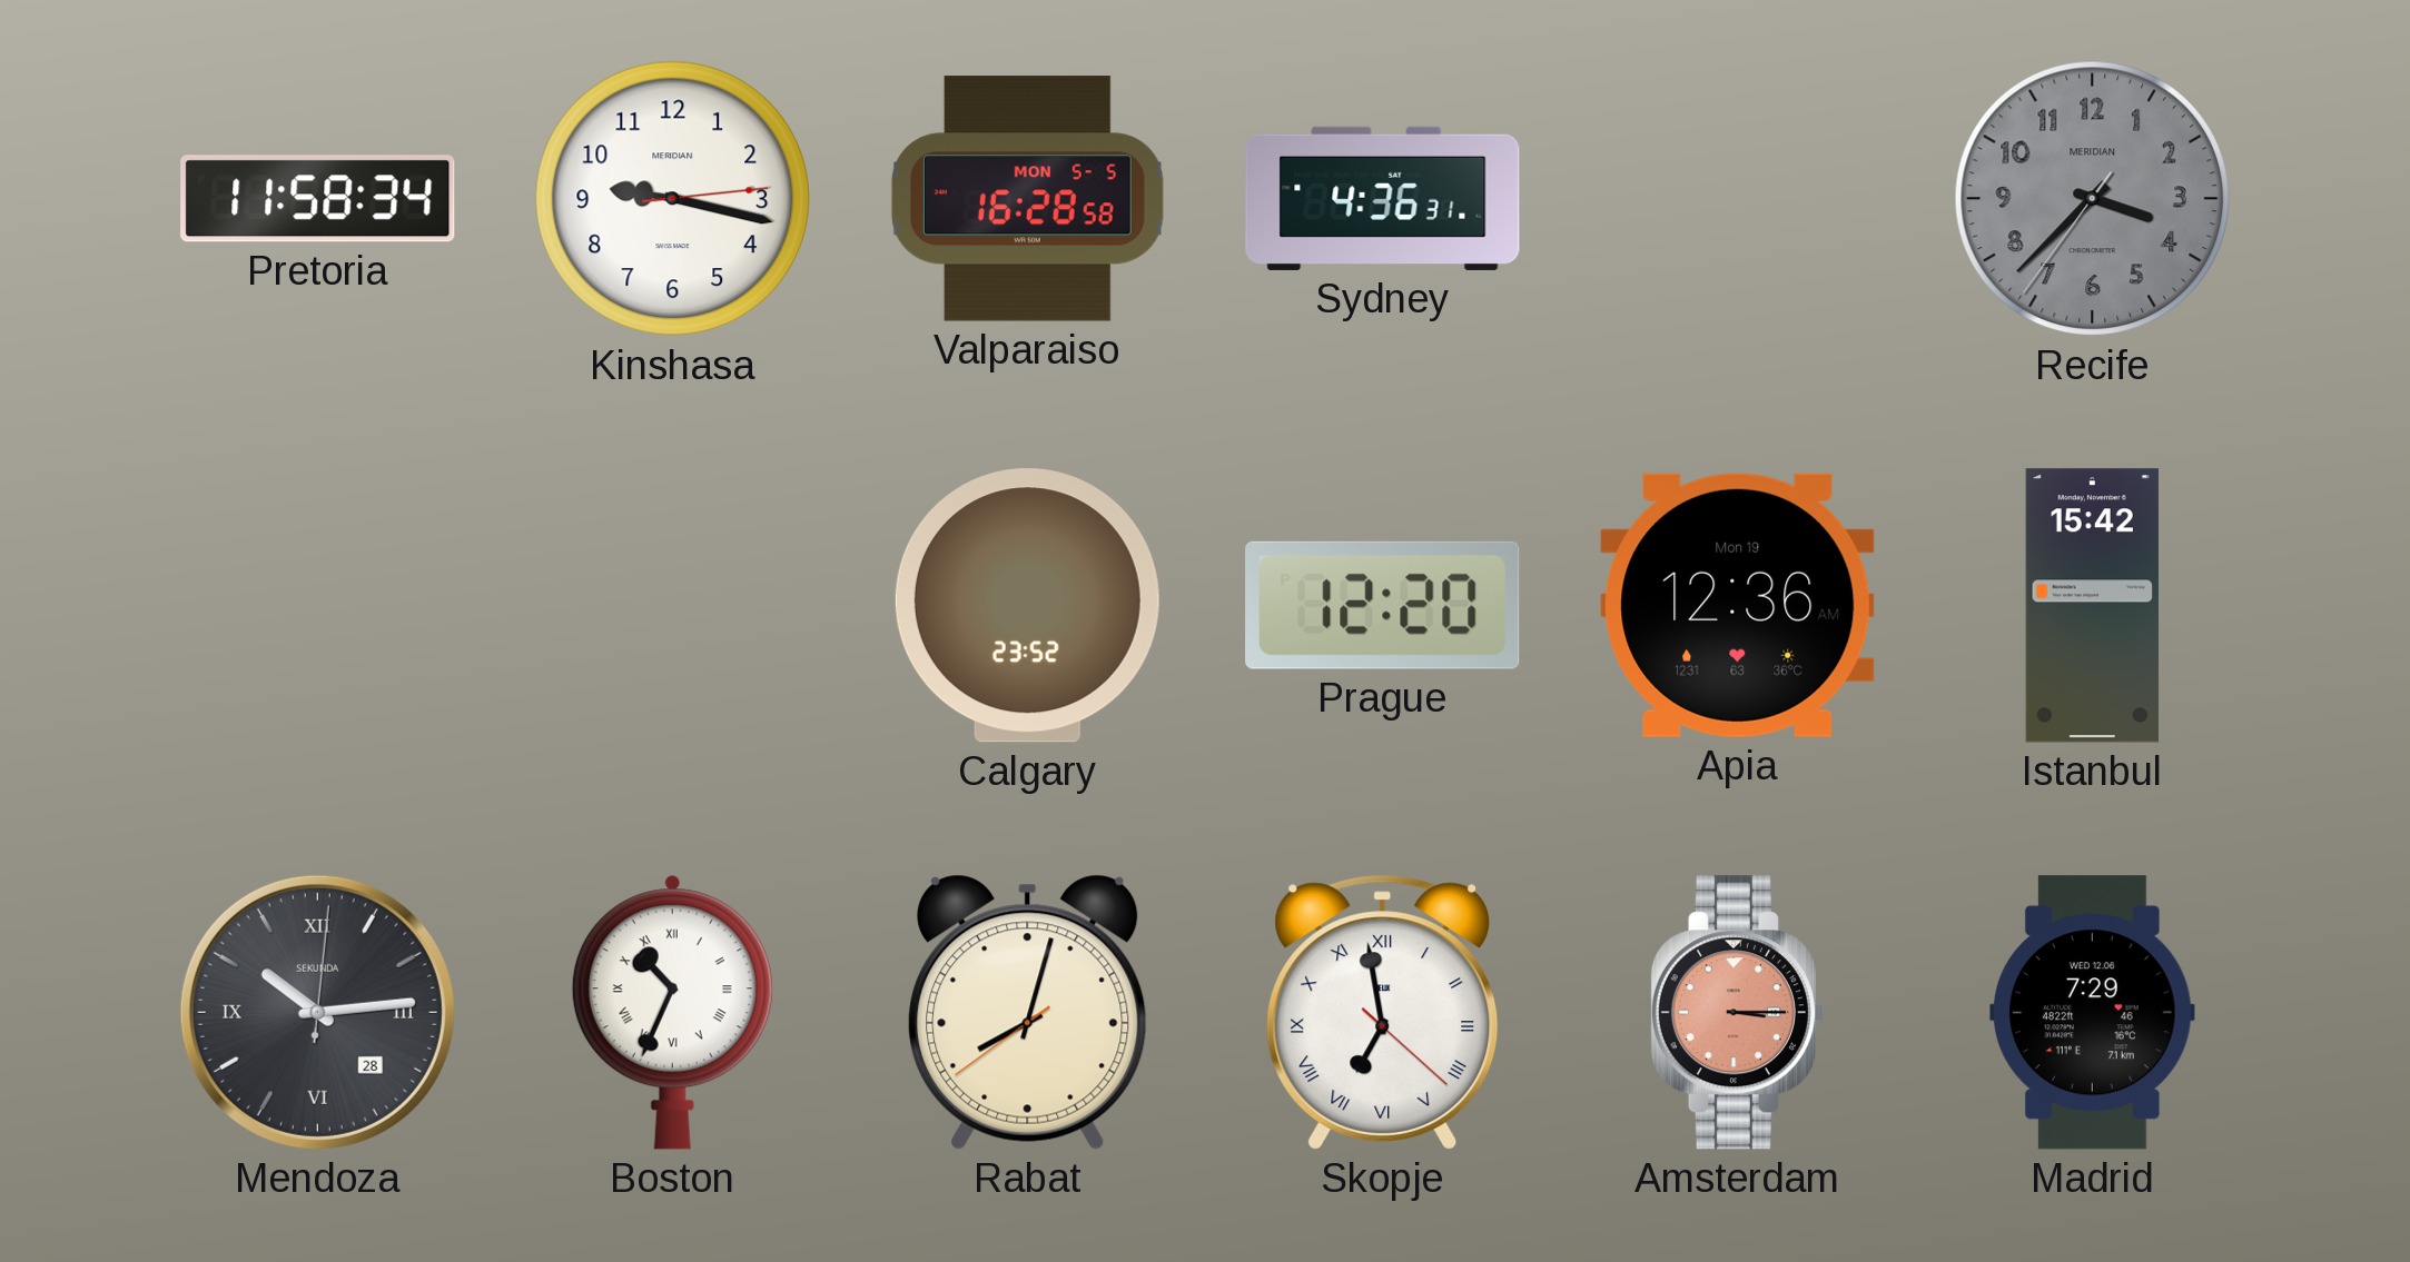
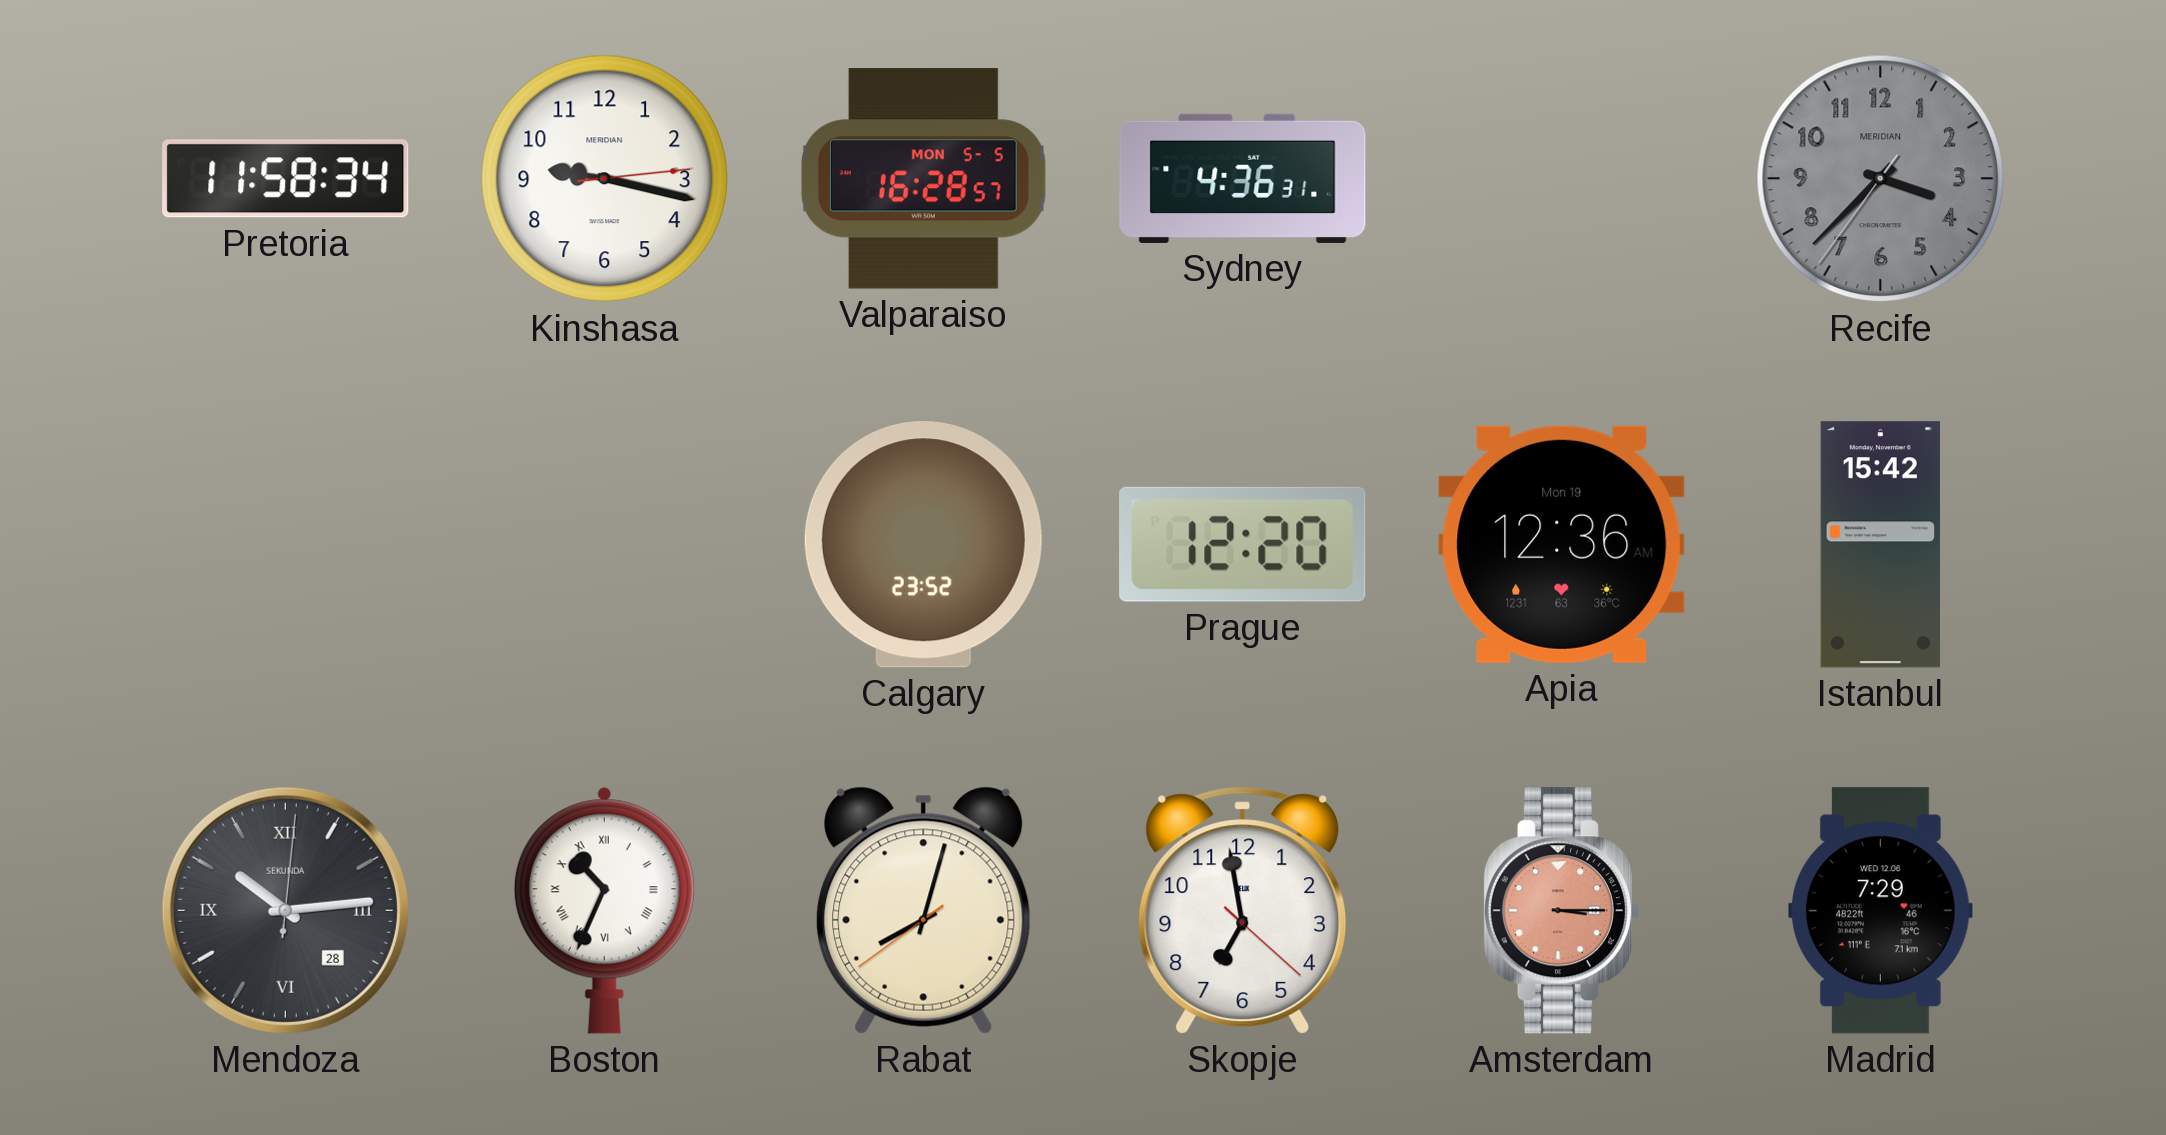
Valparaiso: 16:28:58 -> 16:28:57
Skopje numerals: Roman -> Arabic
